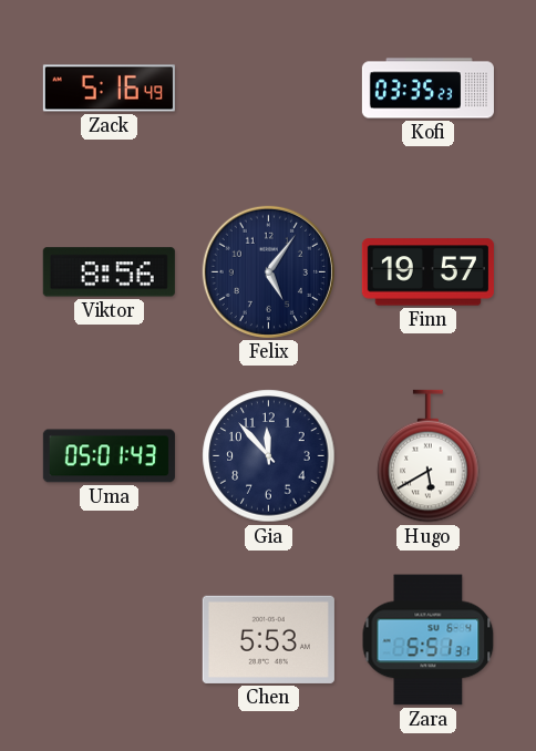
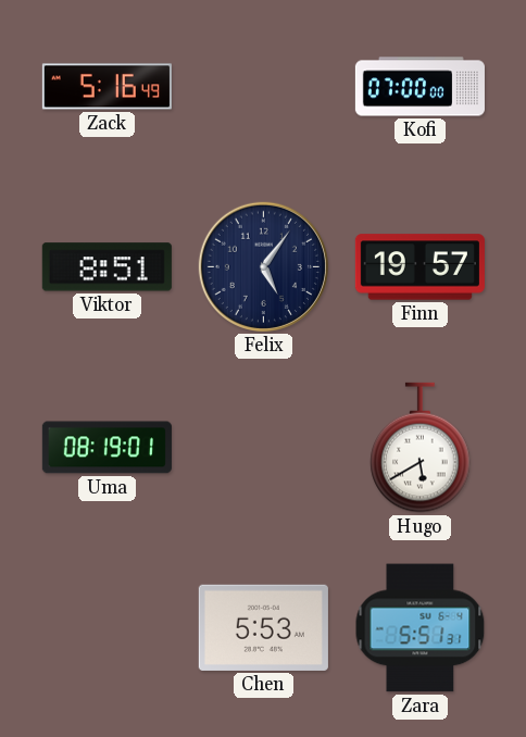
Kofi: 03:35 -> 07:00
Viktor: 8:56 -> 8:51
Uma: 05:01 -> 08:19
Gia: 11:53 -> none
